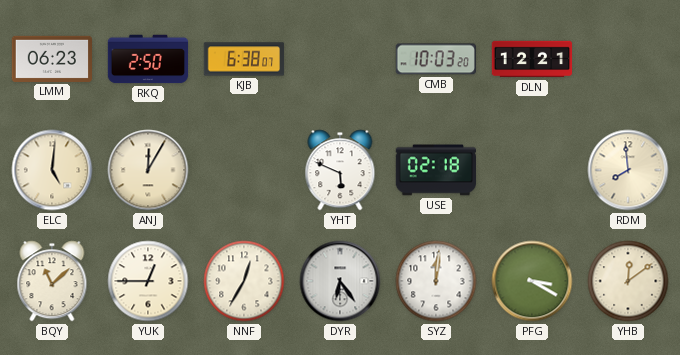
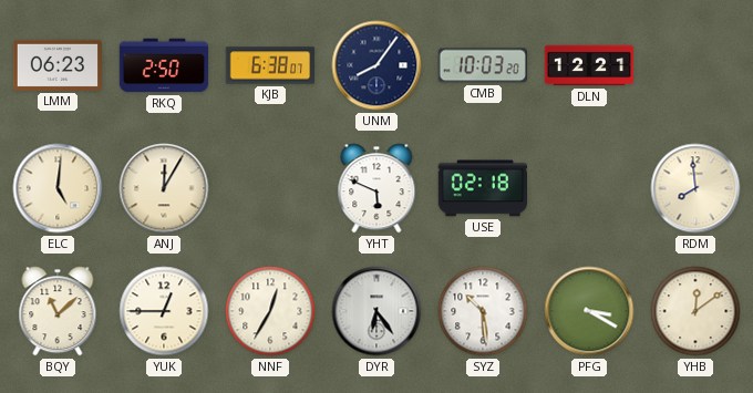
UNM: none -> 8:06
SYZ: 12:01 -> 10:29
